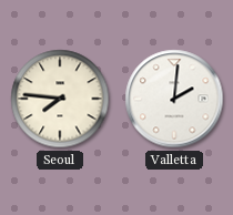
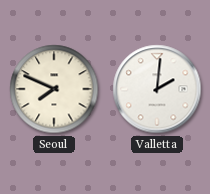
Seoul: 7:46 -> 7:49
